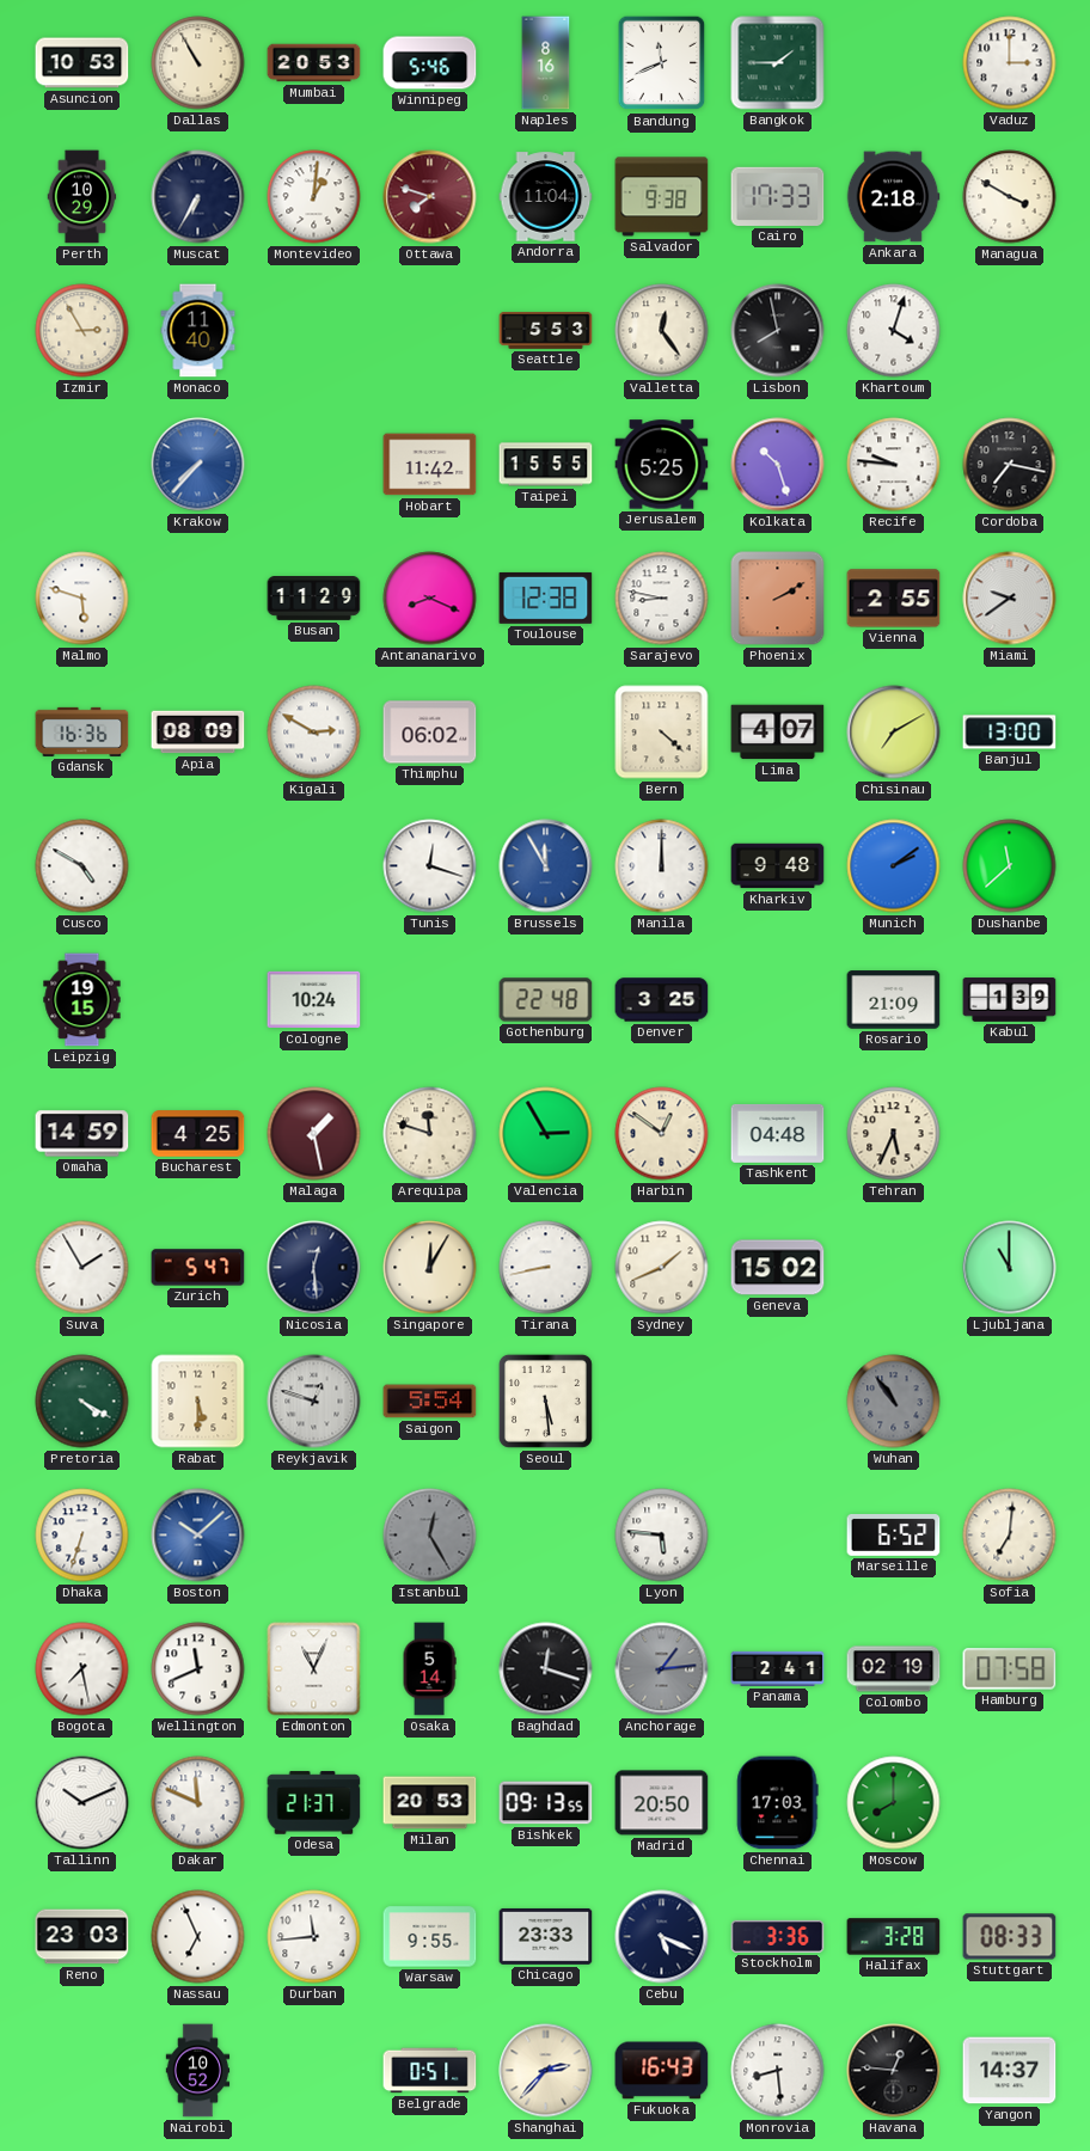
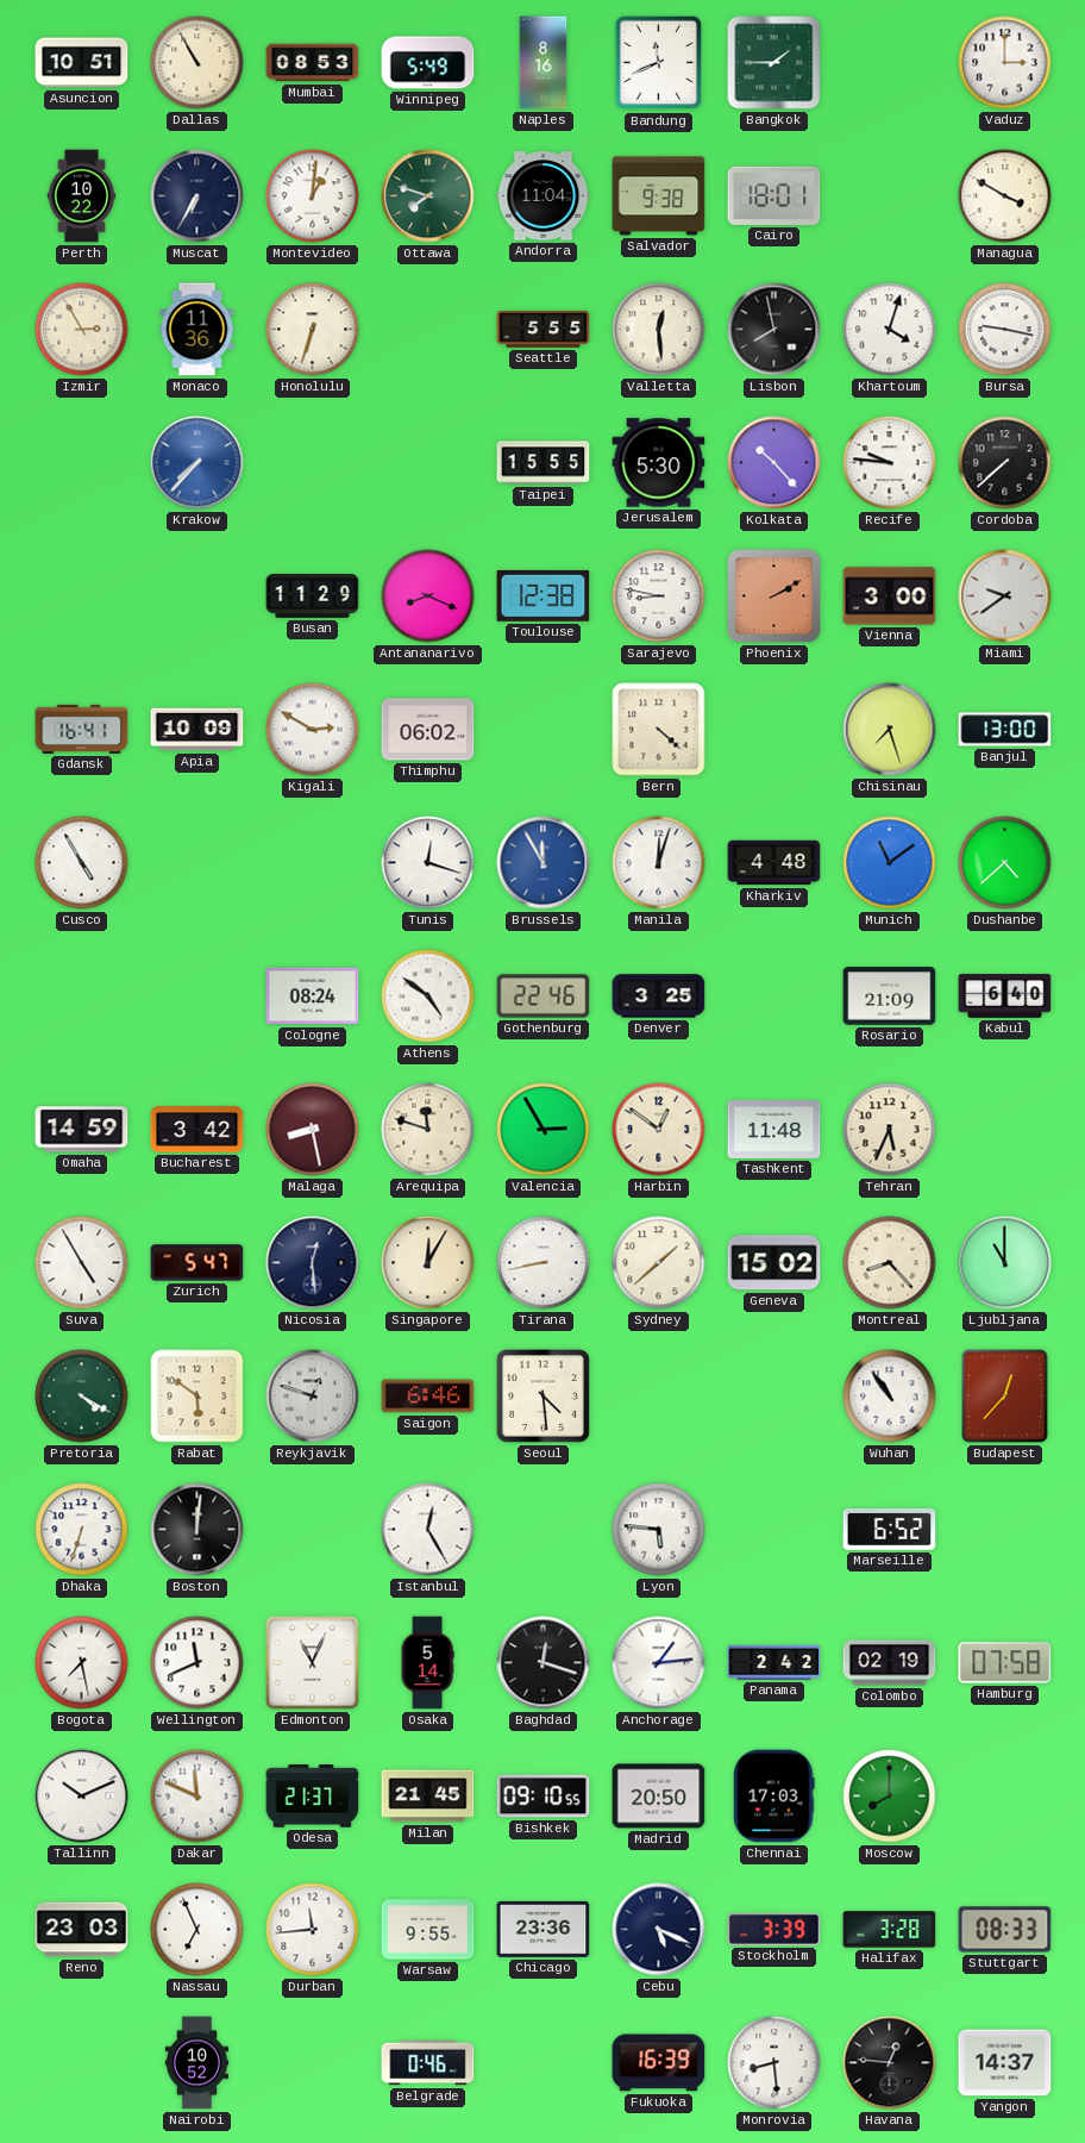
Asuncion: 10:53 -> 10:51
Mumbai: 20:53 -> 08:53
Winnipeg: 5:46 -> 5:49
Perth: 10:29 -> 10:22
Ottawa dial: burgundy -> green
Cairo: 17:33 -> 18:01
Ankara: 2:18 -> none
Monaco: 11:40 -> 11:36
Honolulu: none -> 6:33
Seattle: 5:53 -> 5:55
Valletta: 12:24 -> 12:29
Bursa: none -> 9:17
Hobart: 11:42 -> none
Jerusalem: 5:25 -> 5:30
Kolkata: 10:27 -> 10:23
Cordoba: 7:17 -> 7:38
Malmo: 5:48 -> none
Vienna: 2:55 -> 3:00
Gdansk: 16:36 -> 16:41
Apia: 08:09 -> 10:09
Lima: 4:07 -> none
Chisinau: 7:10 -> 7:27
Cusco: 4:50 -> 4:55
Manila: 12:00 -> 12:03
Kharkiv: 9:48 -> 4:48
Munich: 2:09 -> 11:09
Dushanbe: 11:38 -> 4:38
Leipzig: 19:15 -> none
Cologne: 10:24 -> 08:24
Athens: none -> 4:51
Gothenburg: 22:48 -> 22:46
Kabul: 1:39 -> 6:40
Bucharest: 4:25 -> 3:42
Malaga: 1:28 -> 8:28
Tashkent: 04:48 -> 11:48
Suva: 1:55 -> 4:55
Sydney: 1:41 -> 1:38
Montreal: none -> 8:23
Rabat: 5:30 -> 5:51
Saigon: 5:54 -> 6:46
Seoul: 5:29 -> 4:29
Wuhan dial: grey -> white
Budapest: none -> 12:37
Boston: 10:08 -> 12:01
Boston dial: blue -> black
Istanbul dial: grey -> white
Sofia: 7:01 -> none
Anchorage dial: grey -> white
Panama: 2:41 -> 2:42
Milan: 20:53 -> 21:45
Bishkek: 09:13 -> 09:10
Chicago: 23:33 -> 23:36
Stockholm: 3:36 -> 3:39
Belgrade: 0:51 -> 0:46
Shanghai: 2:37 -> none
Fukuoka: 16:43 -> 16:39
